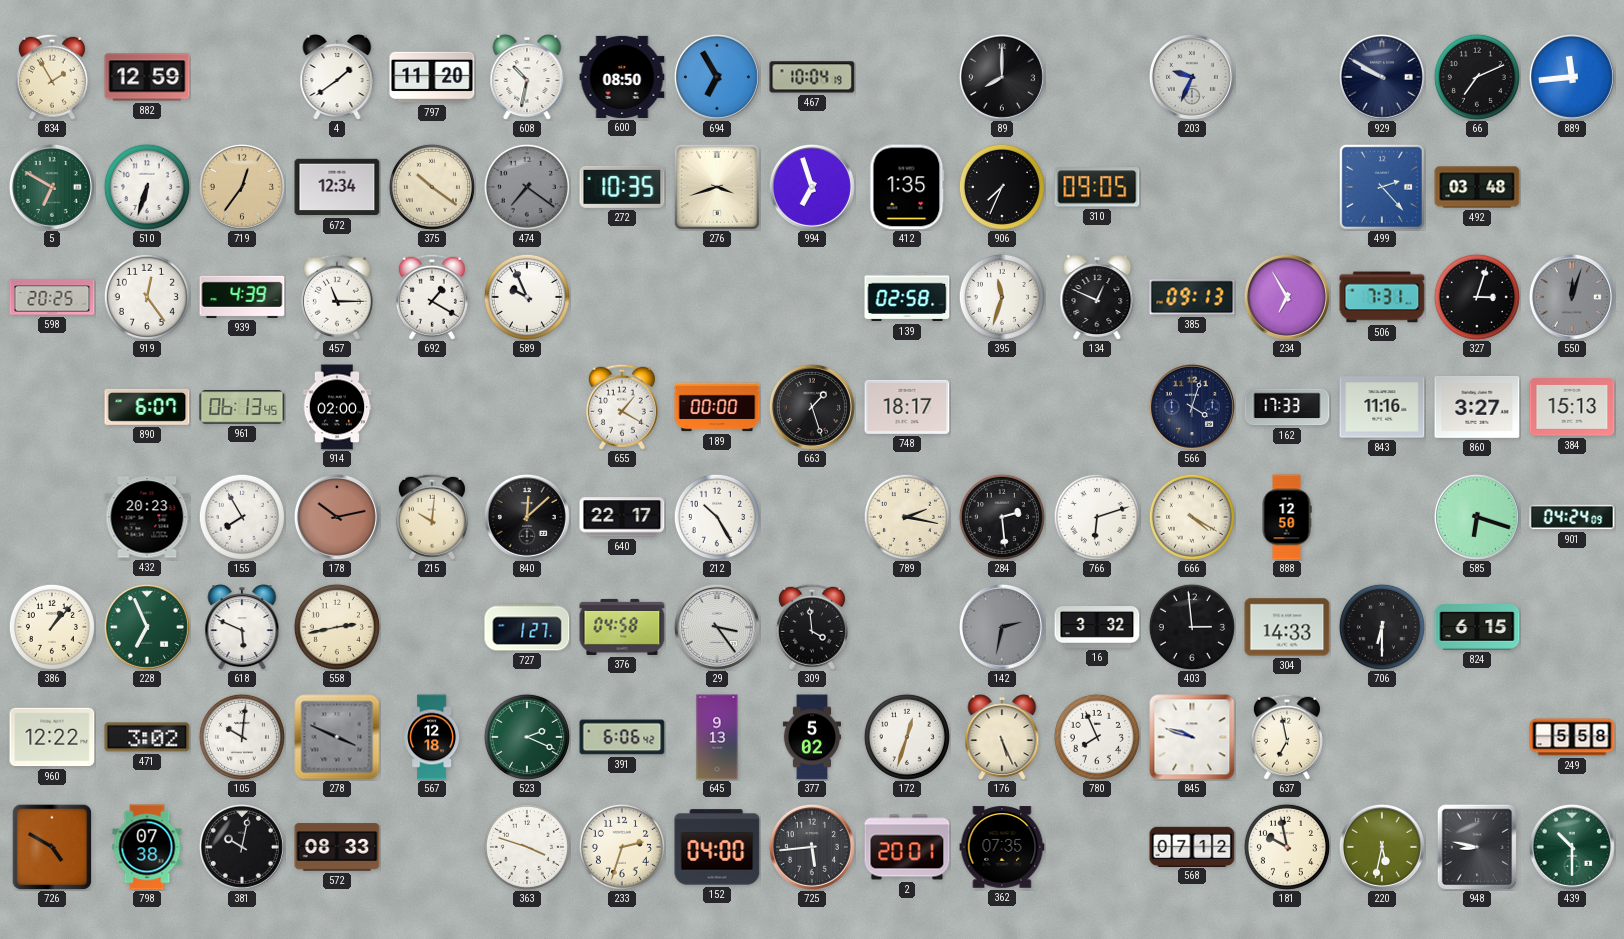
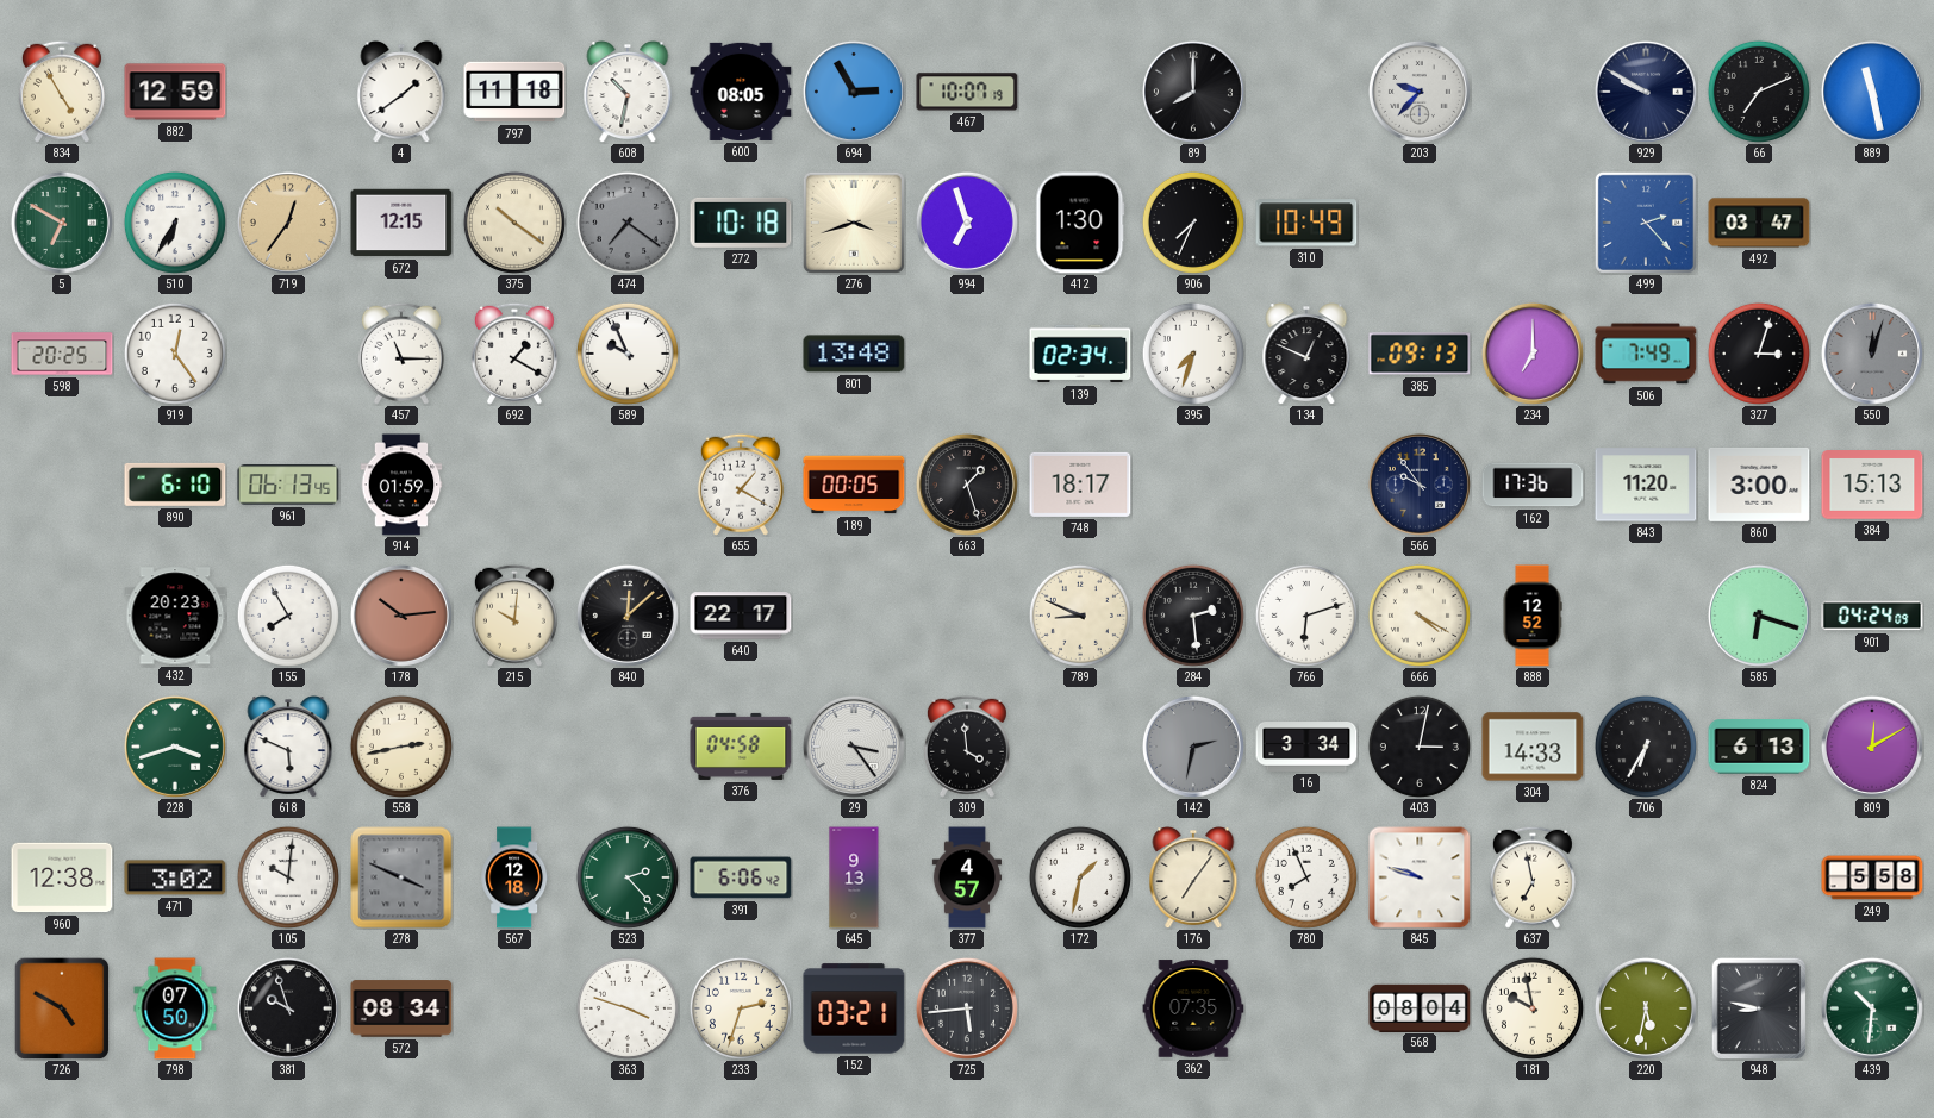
834: 1:55 -> 4:55
797: 11:20 -> 11:18
600: 08:50 -> 08:05
694: 6:55 -> 2:55
467: 10:04 -> 10:07
203: 9:34 -> 9:37
889: 11:44 -> 11:28
510: 6:33 -> 6:35
672: 12:34 -> 12:15
272: 10:35 -> 10:18
412: 1:35 -> 1:30
310: 09:05 -> 10:49
492: 03:48 -> 03:47
939: 4:39 -> none
801: none -> 13:48
139: 02:58 -> 02:34
395: 11:33 -> 7:33
234: 6:55 -> 7:00
506: 7:31 -> 7:49
890: 6:07 -> 6:10
914: 02:00 -> 01:59
189: 00:00 -> 00:05
566: 4:03 -> 9:54
162: 17:33 -> 17:36
843: 11:16 -> 11:20
860: 3:27 -> 3:00
178: 10:13 -> 10:14
212: 10:25 -> none
789: 2:17 -> 8:49
888: 12:50 -> 12:52
386: 1:07 -> none
228: 6:56 -> 3:42
727: 1:27 -> none
16: 3:32 -> 3:34
403: 2:59 -> 3:02
706: 6:30 -> 6:35
824: 6:15 -> 6:13
809: none -> 12:10
960: 12:22 -> 12:38
523: 2:19 -> 2:23
377: 5:02 -> 4:57
172: 12:33 -> 1:32
176: 5:26 -> 7:06
798: 07:38 -> 07:50
381: 10:02 -> 9:57
572: 08:33 -> 08:34
152: 04:00 -> 03:21
2: 20:01 -> none
568: 07:12 -> 08:04
439: 10:30 -> 10:31
